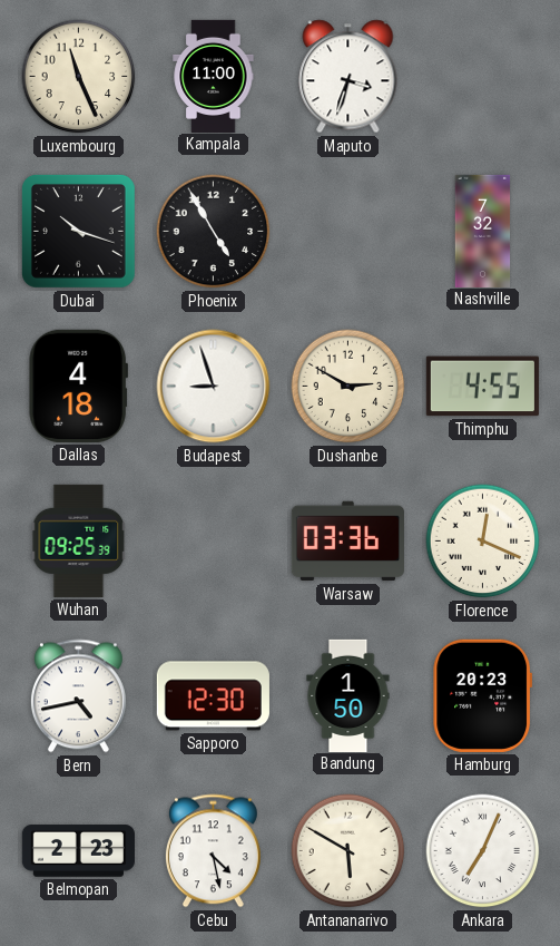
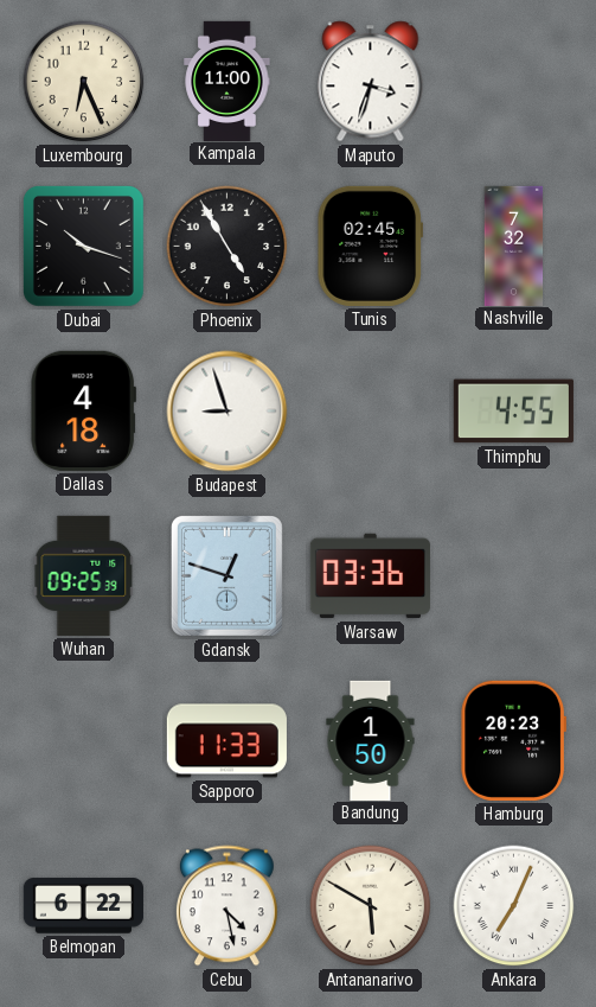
Luxembourg: 11:26 -> 6:26
Tunis: none -> 02:45
Dushanbe: 2:50 -> none
Gdansk: none -> 12:48
Florence: 12:19 -> none
Bern: 4:43 -> none
Sapporo: 12:30 -> 11:33
Belmopan: 2:23 -> 6:22
